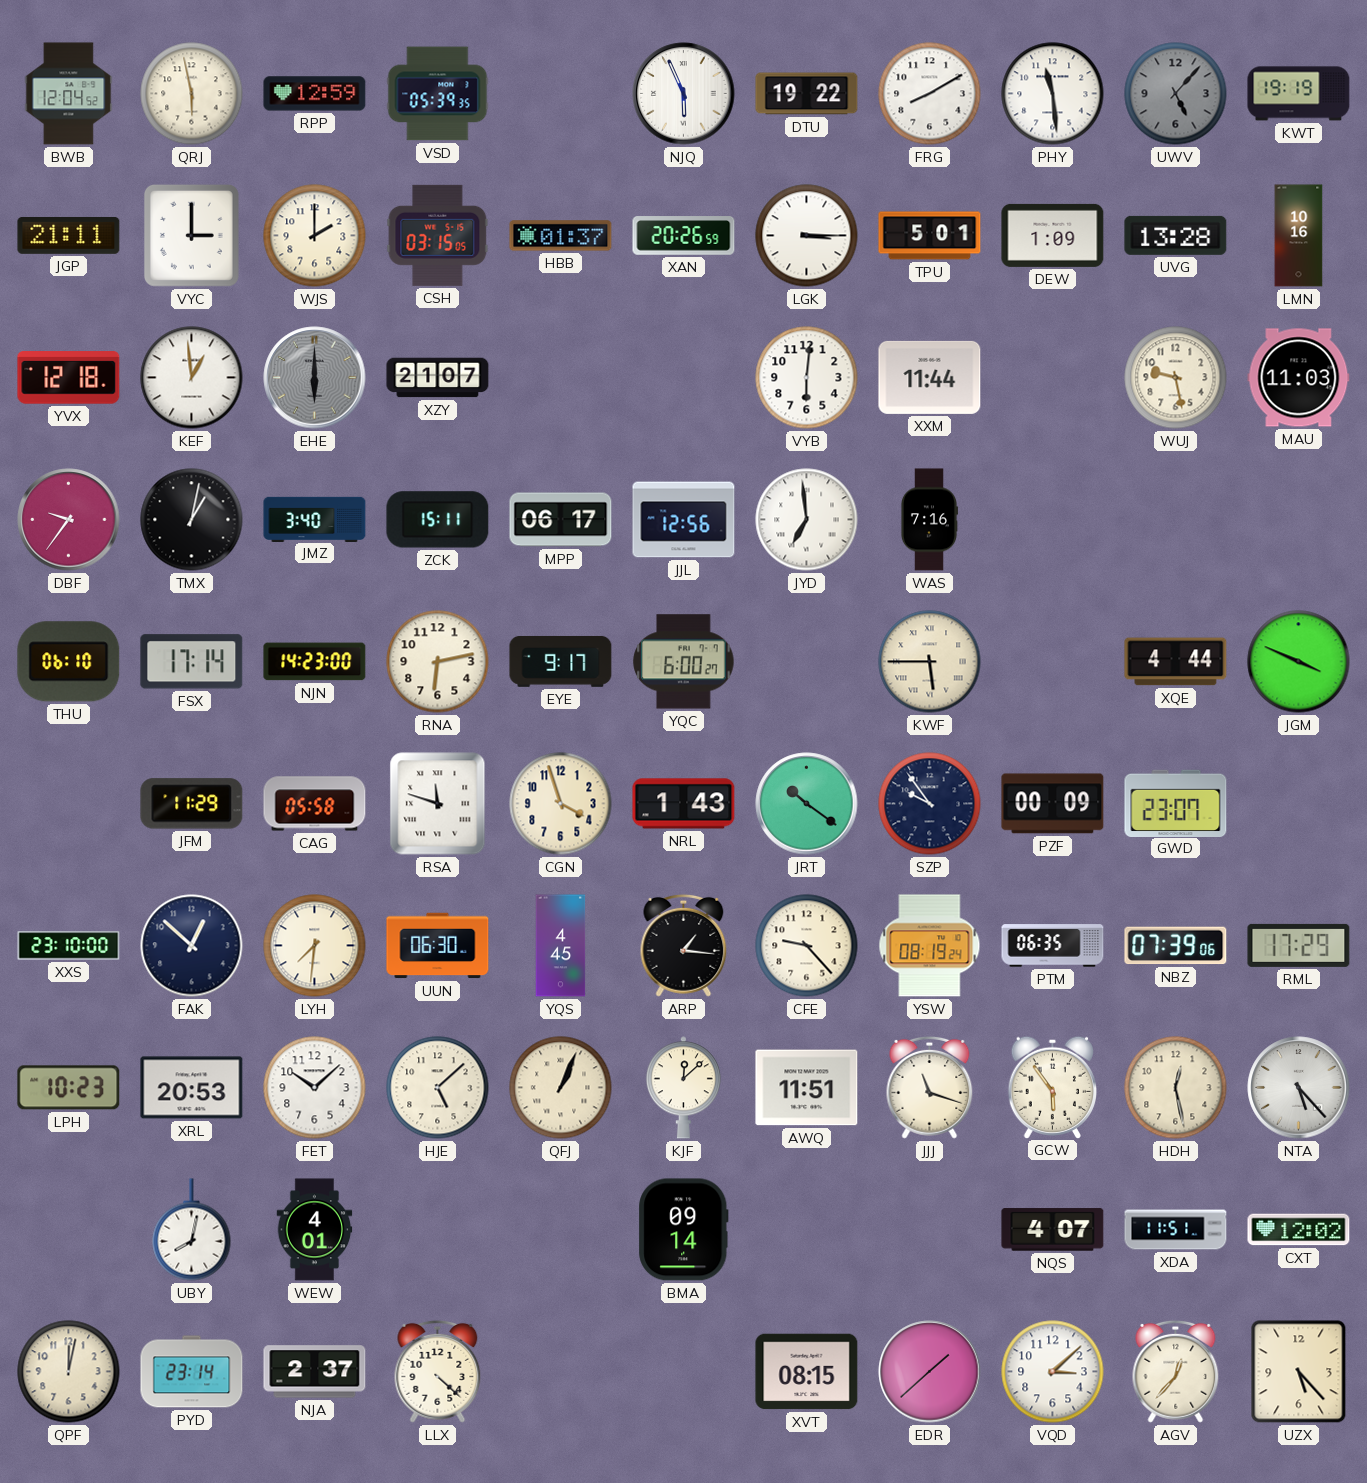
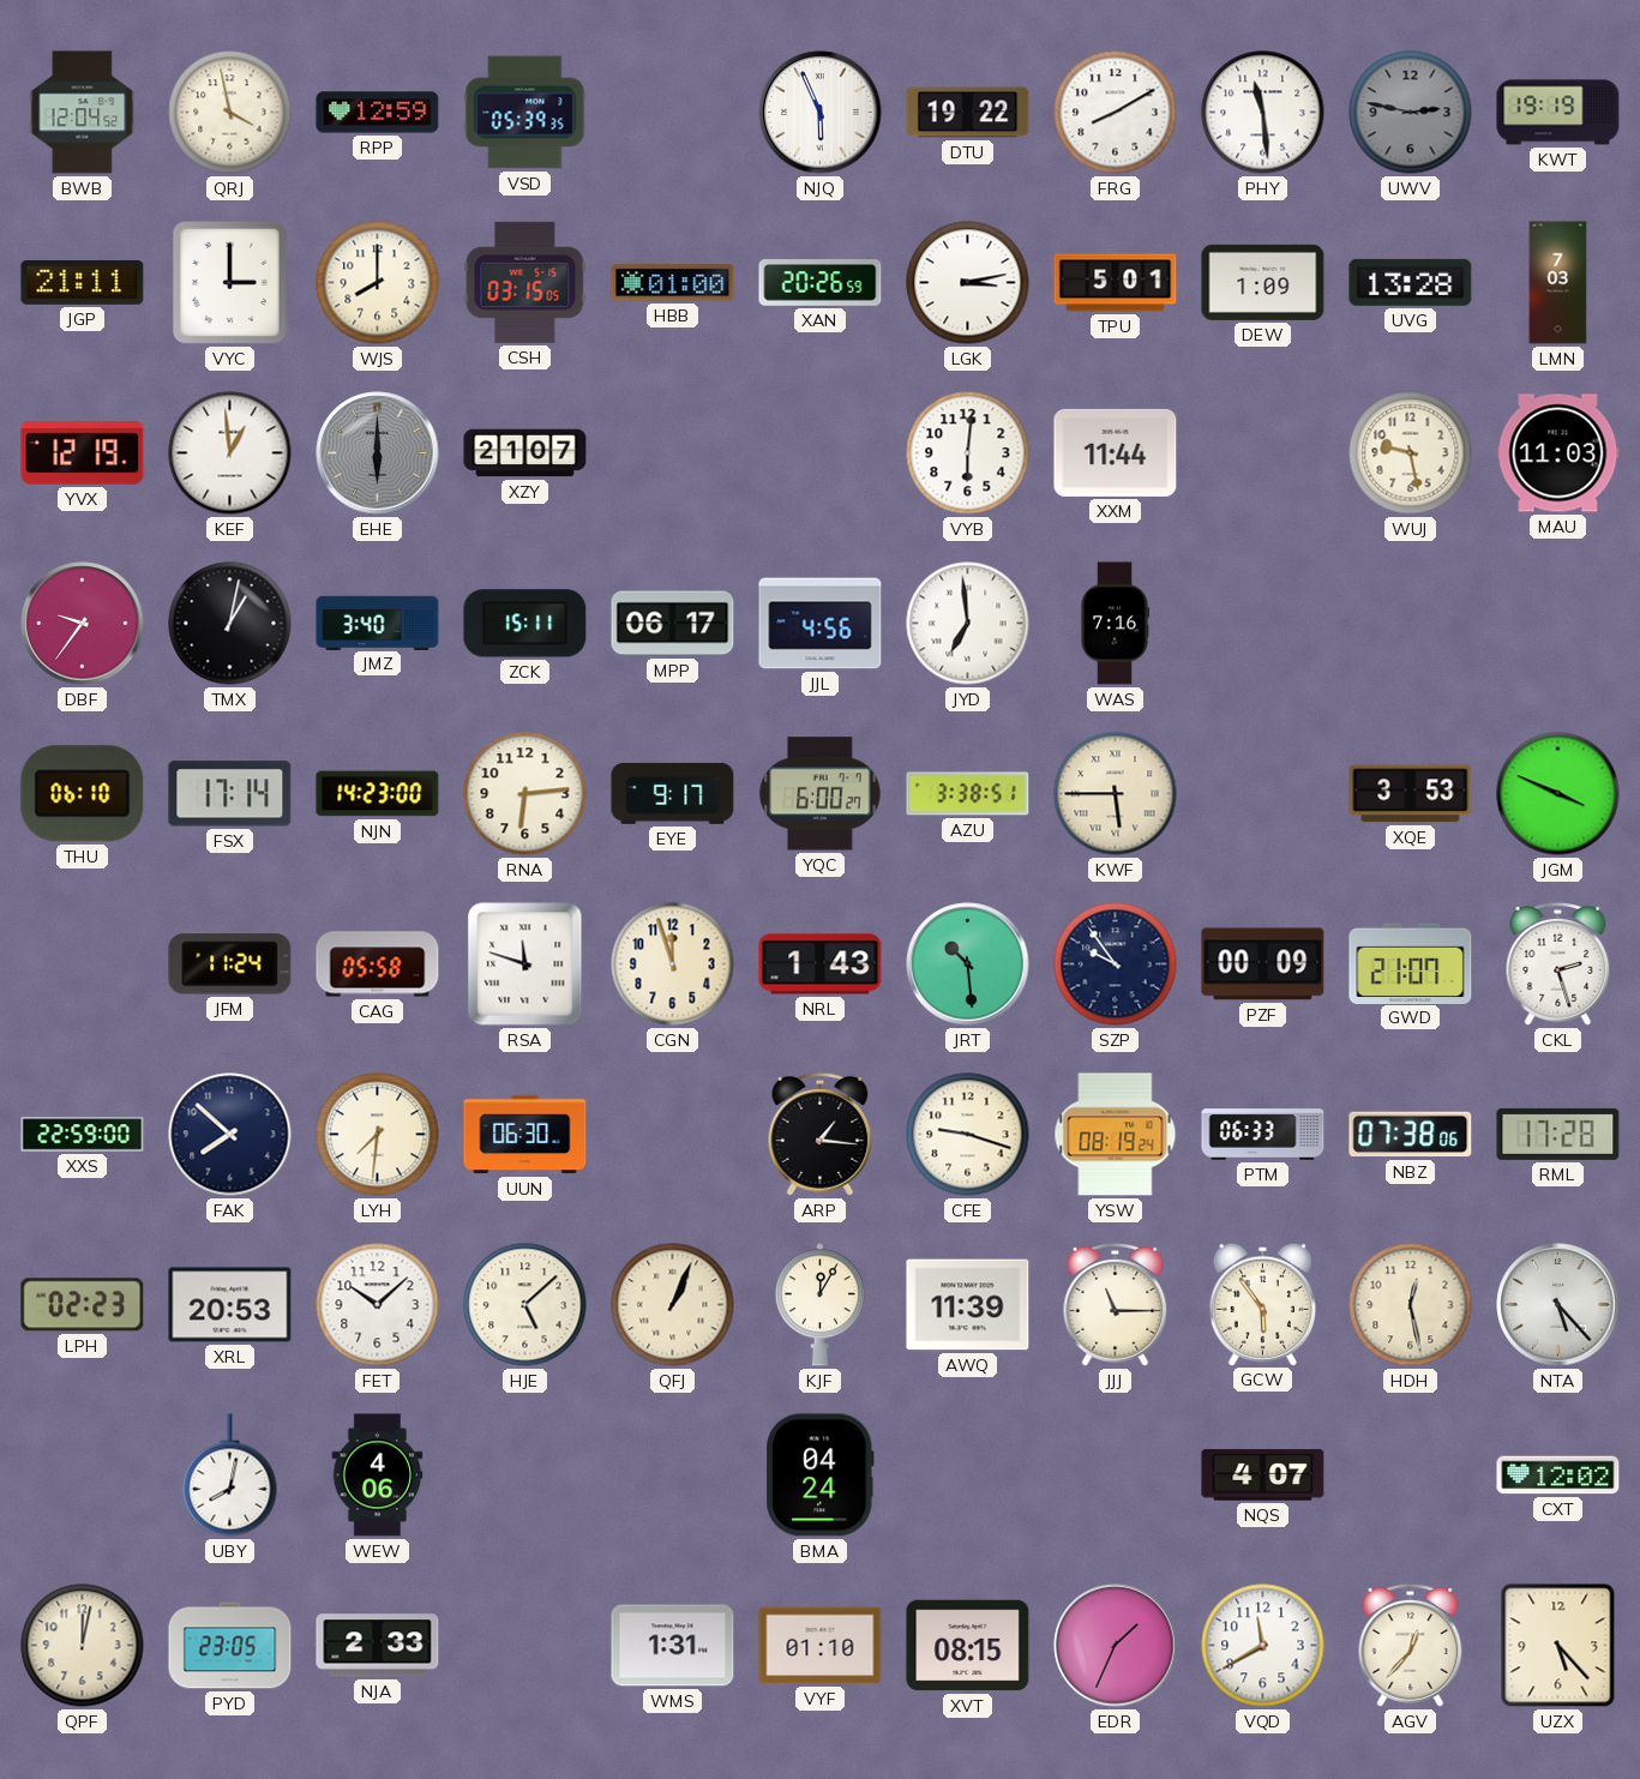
QRJ: 5:58 -> 3:58
UWV: 5:07 -> 2:47
WJS: 2:00 -> 8:00
HBB: 01:37 -> 01:00
LGK: 3:15 -> 3:13
LMN: 10:16 -> 7:03
YVX: 12:18 -> 12:19
JJL: 12:56 -> 4:56
RNA: 6:13 -> 6:14
AZU: none -> 3:38
XQE: 4:44 -> 3:53
JFM: 11:29 -> 11:24
CGN: 3:57 -> 11:57
JRT: 10:21 -> 10:29
GWD: 23:07 -> 21:07
CKL: none -> 2:27
XXS: 23:10 -> 22:59
FAK: 12:52 -> 7:52
YQS: 4:45 -> none
CFE: 9:23 -> 9:18
PTM: 06:35 -> 06:33
NBZ: 07:39 -> 07:38
RML: 17:29 -> 17:28
LPH: 10:23 -> 02:23
KJF: 12:08 -> 12:05
AWQ: 11:51 -> 11:39
JJJ: 11:18 -> 11:15
WEW: 4:01 -> 4:06
BMA: 09:14 -> 04:24
XDA: 11:51 -> none
PYD: 23:14 -> 23:05
NJA: 2:37 -> 2:33
LLX: 4:22 -> none
WMS: none -> 1:31
VYF: none -> 01:10
EDR: 1:38 -> 1:34
VQD: 3:08 -> 11:40
